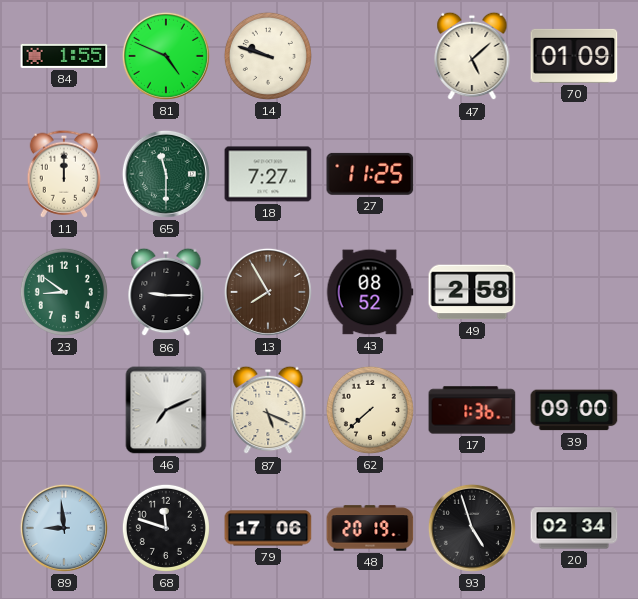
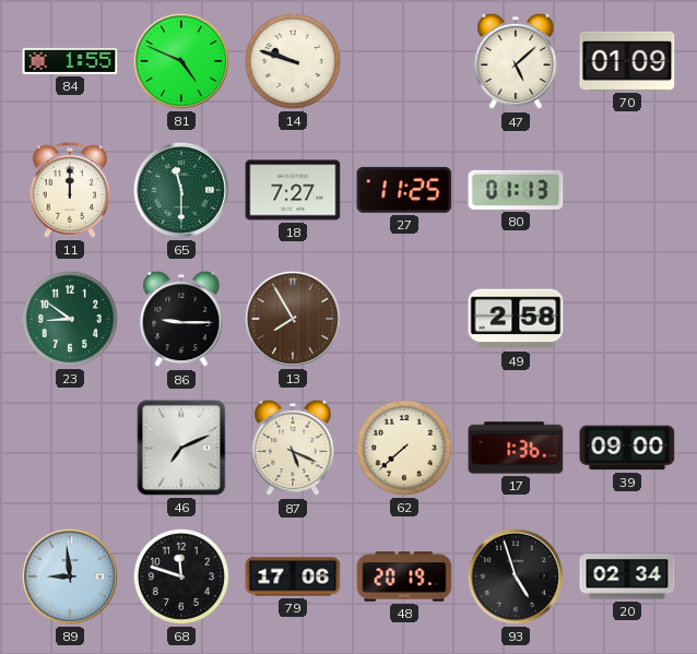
80: none -> 01:13
43: 08:52 -> none
